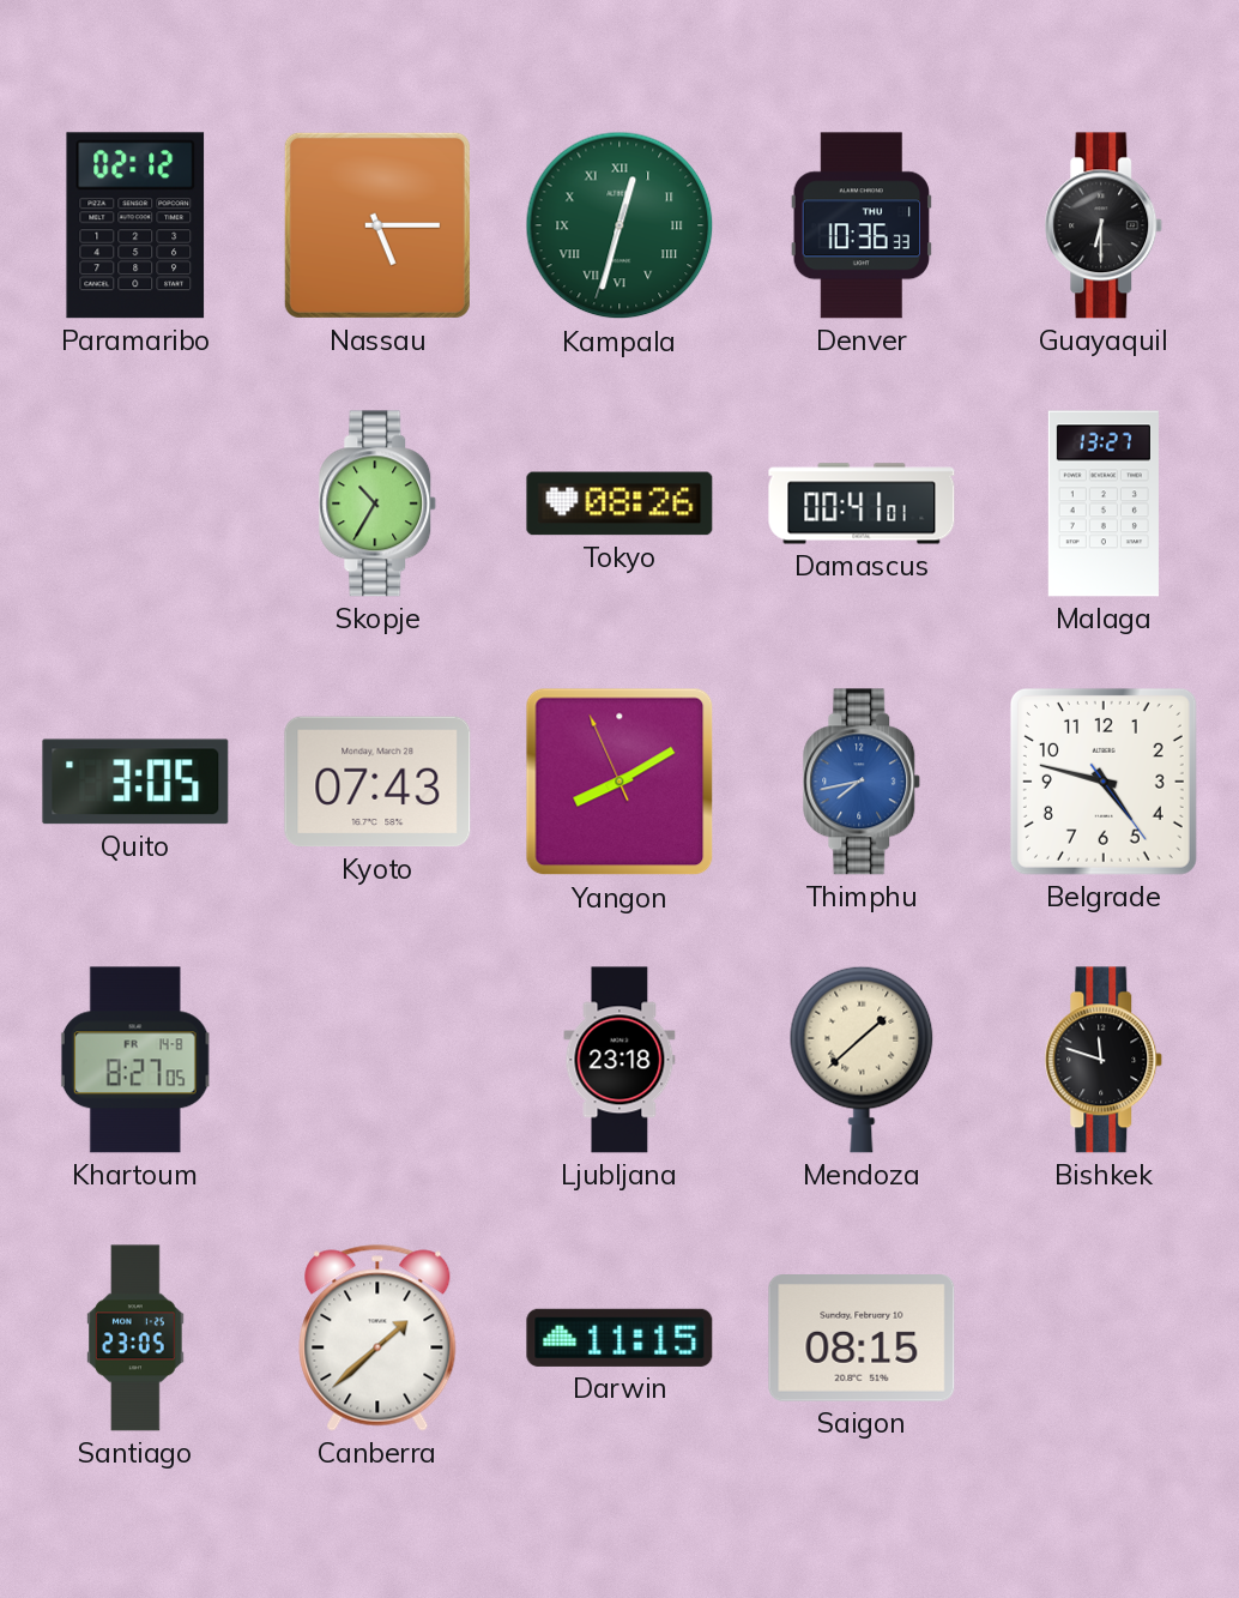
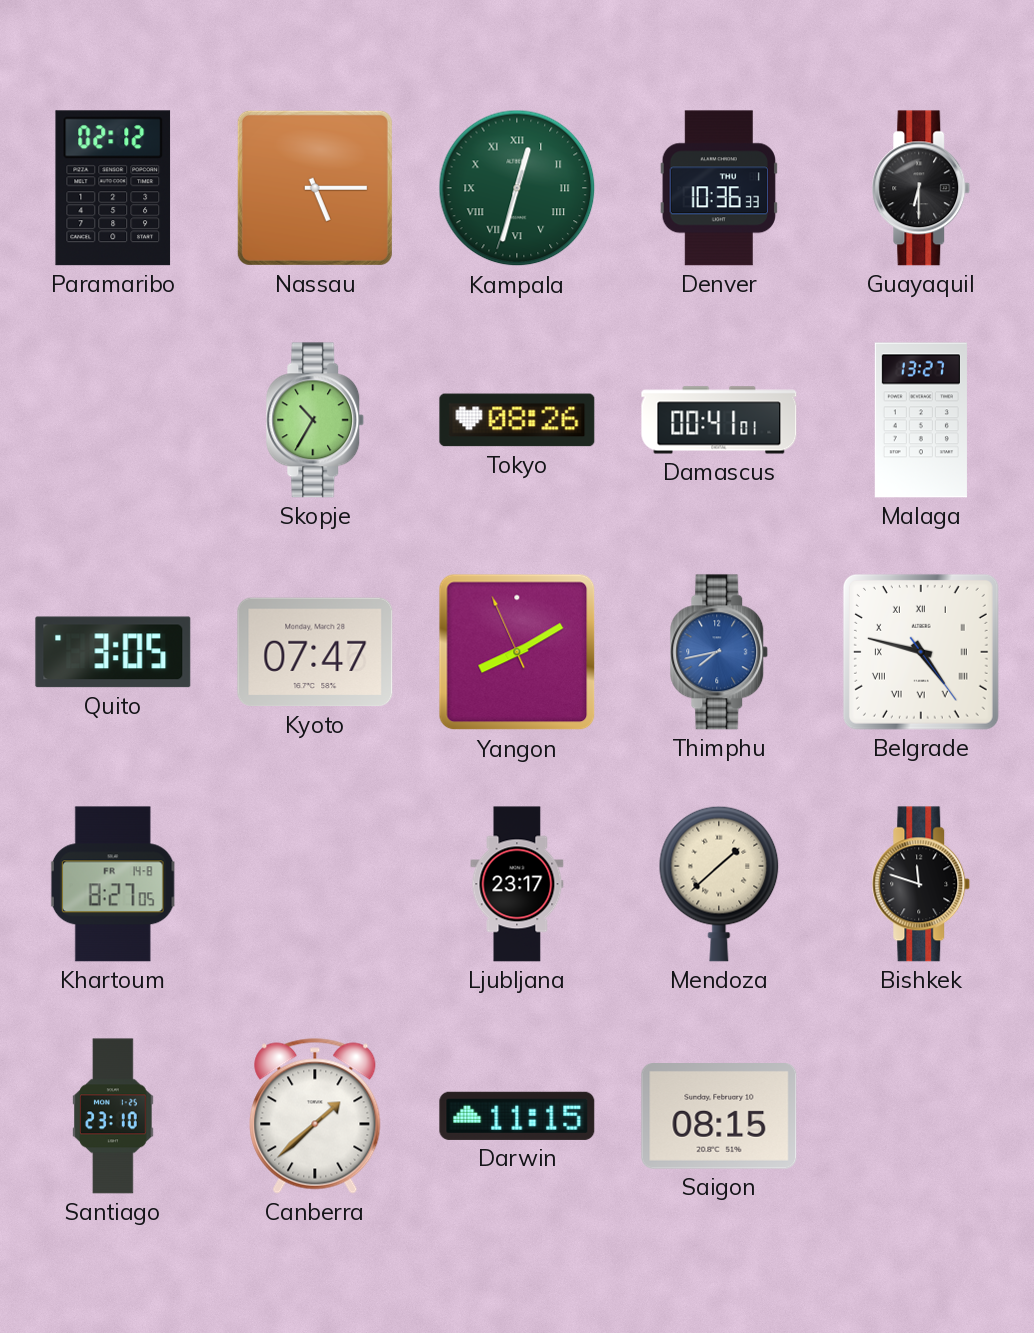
Kyoto: 07:43 -> 07:47
Belgrade numerals: Arabic -> Roman
Ljubljana: 23:18 -> 23:17
Santiago: 23:05 -> 23:10
